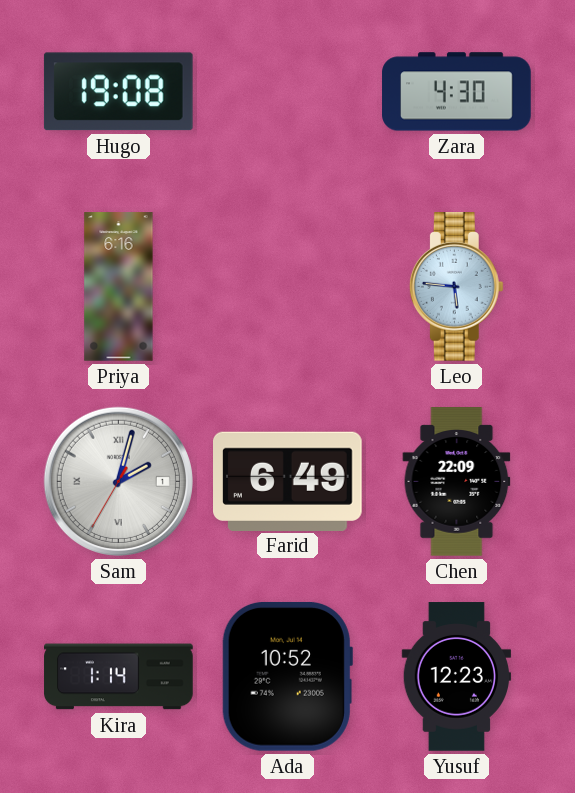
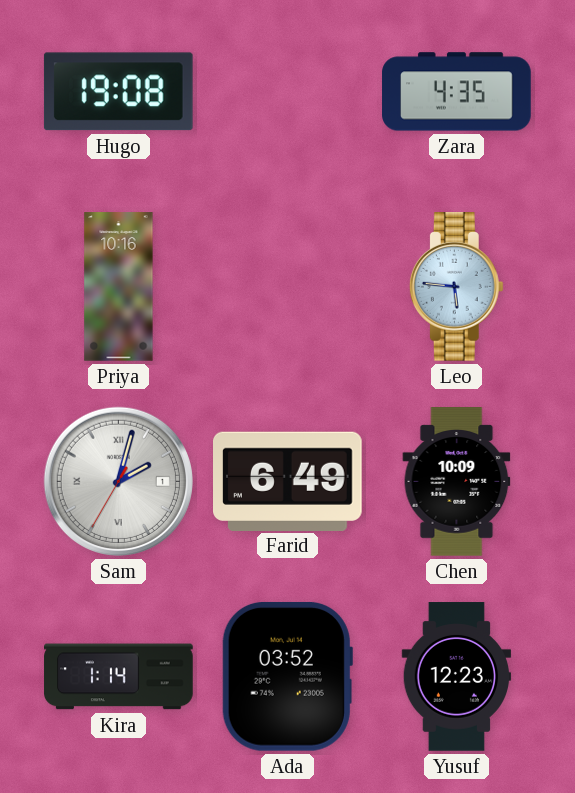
Zara: 4:30 -> 4:35
Priya: 6:16 -> 10:16
Chen: 22:09 -> 10:09
Ada: 10:52 -> 03:52
